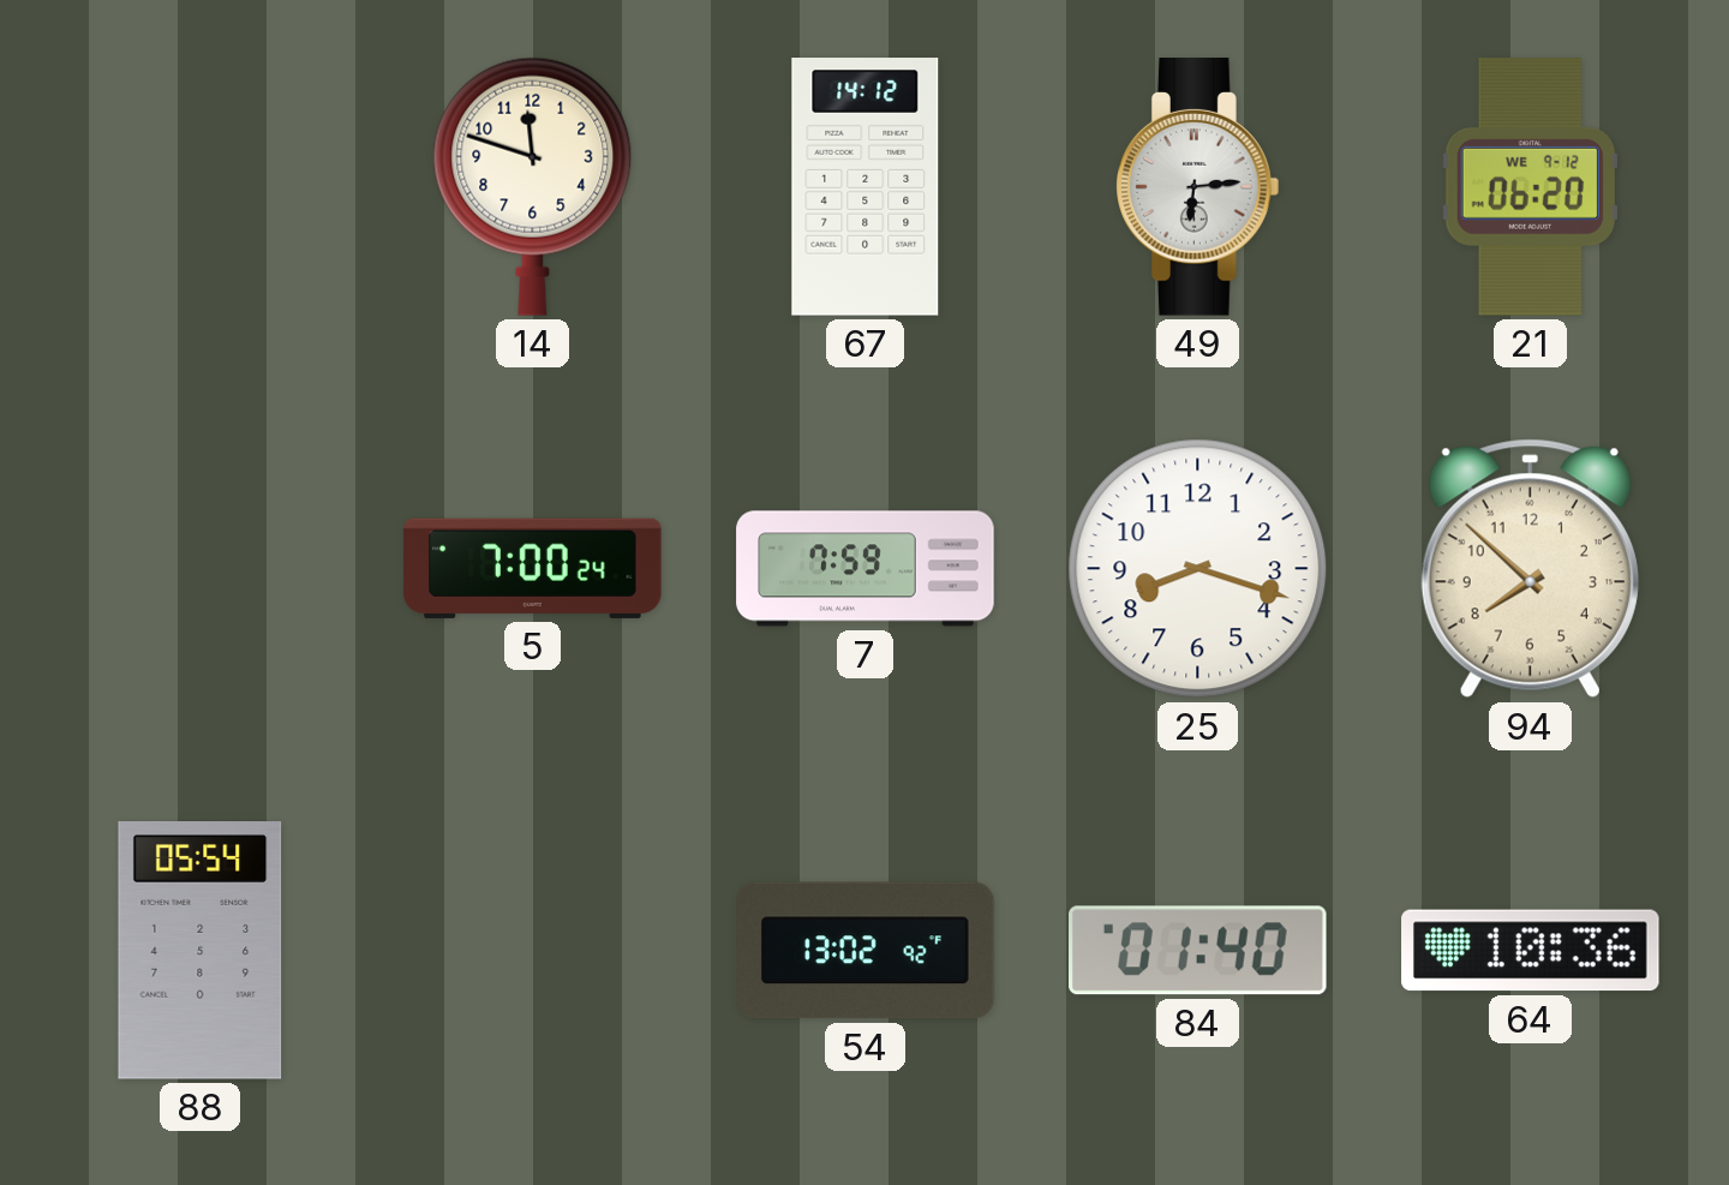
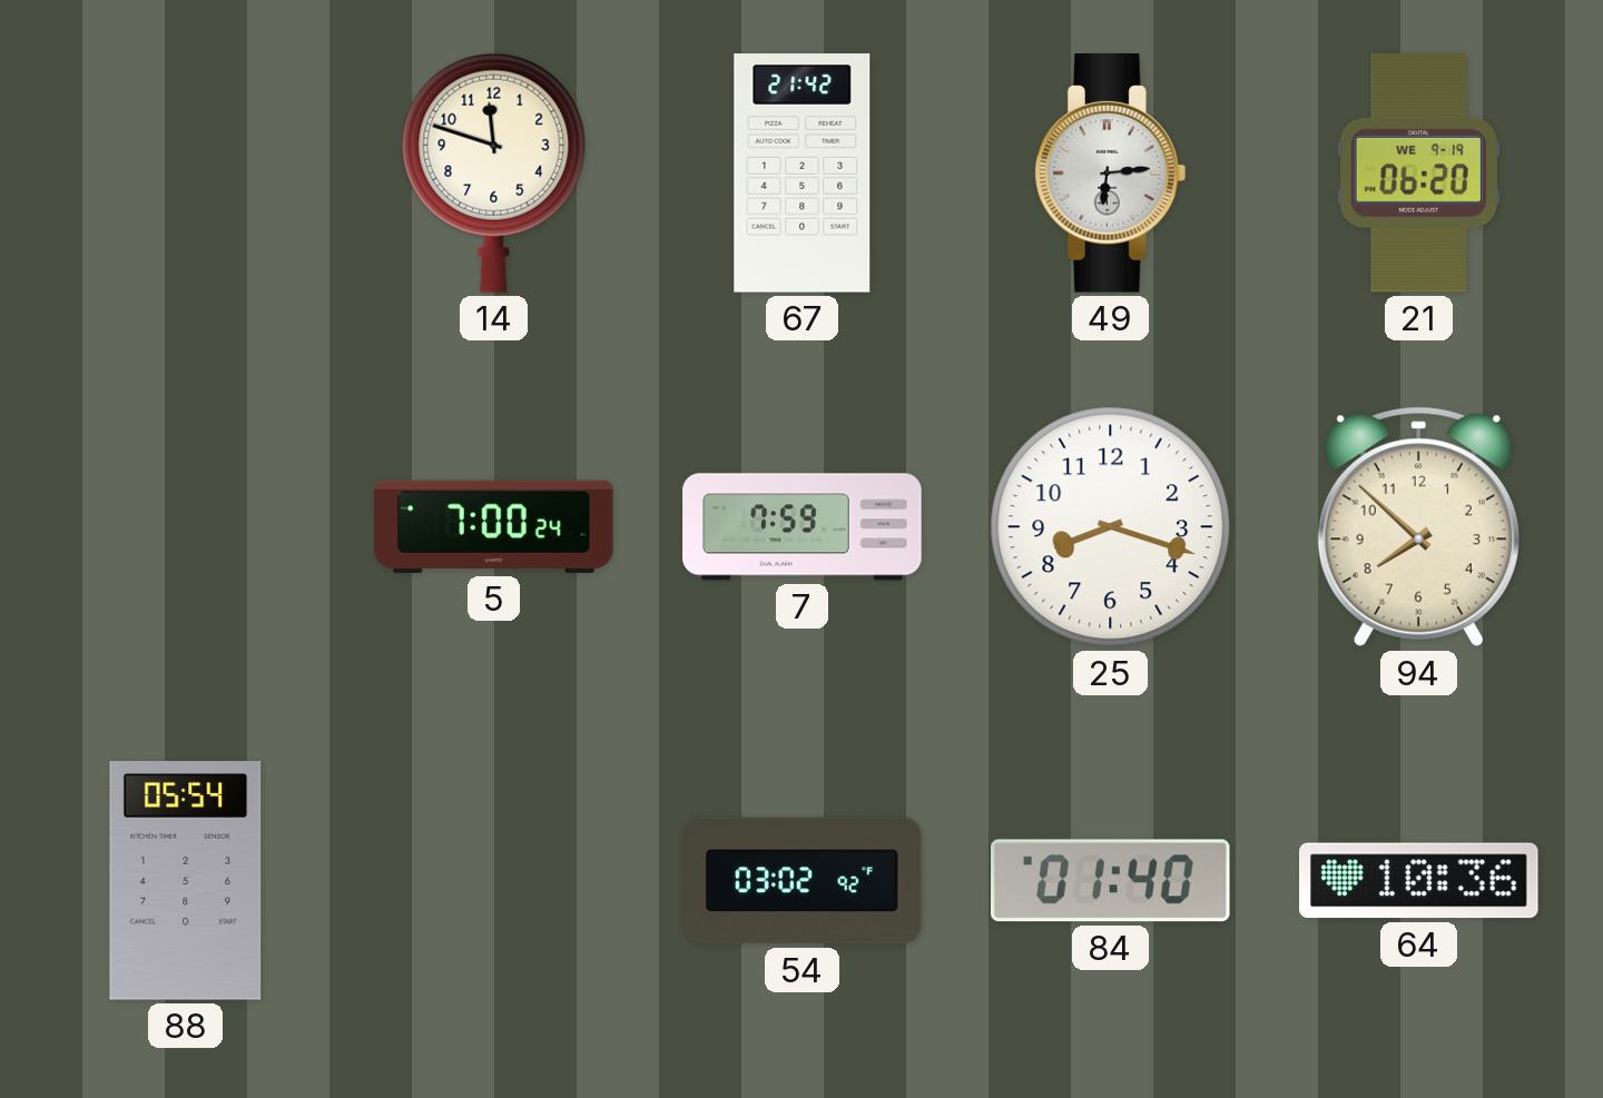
67: 14:12 -> 21:42
21 date: WE 9-12 -> WE 9-19
54: 13:02 -> 03:02
